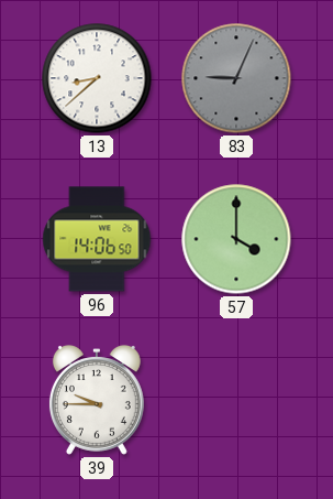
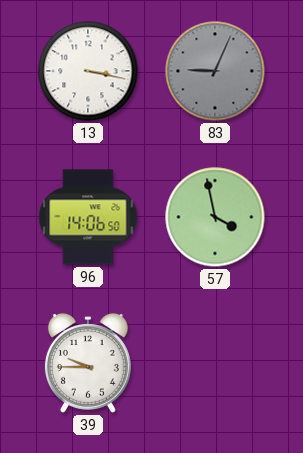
13: 8:38 -> 3:17
57: 4:00 -> 3:58
